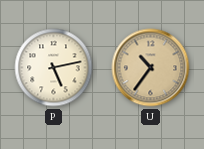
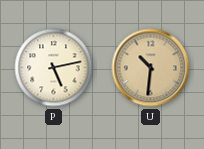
U: 10:36 -> 10:31
